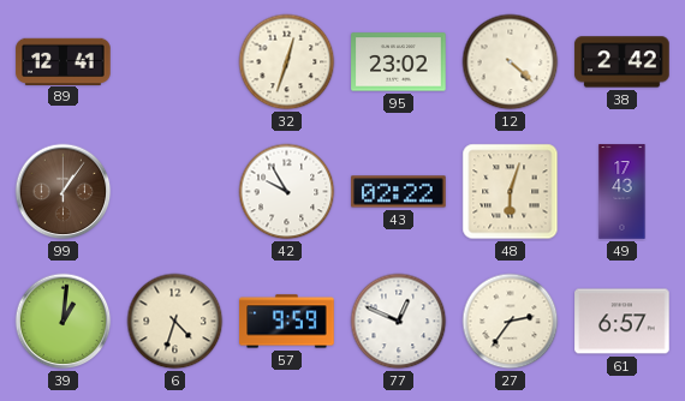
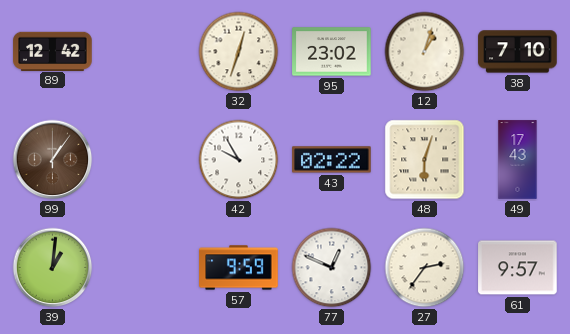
89: 12:41 -> 12:42
12: 4:22 -> 1:03
38: 2:42 -> 7:10
6: 4:33 -> none
61: 6:57 -> 9:57
